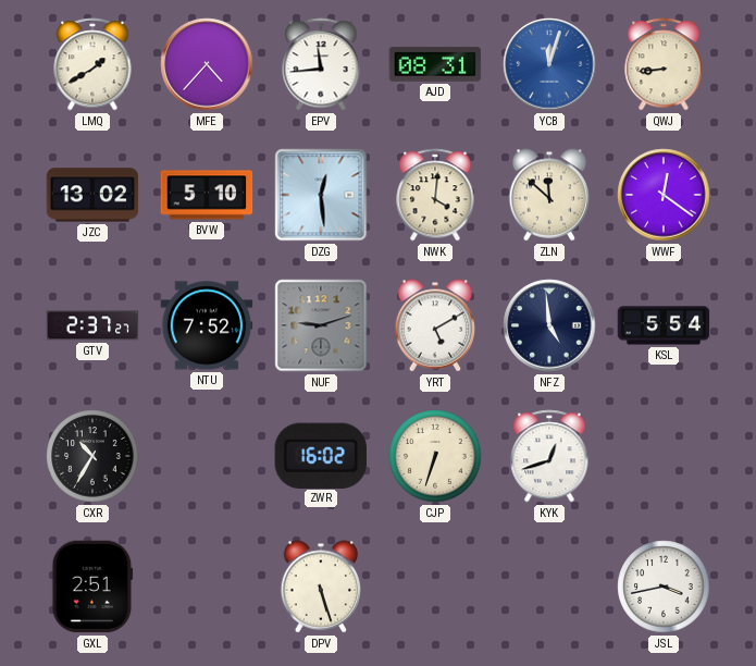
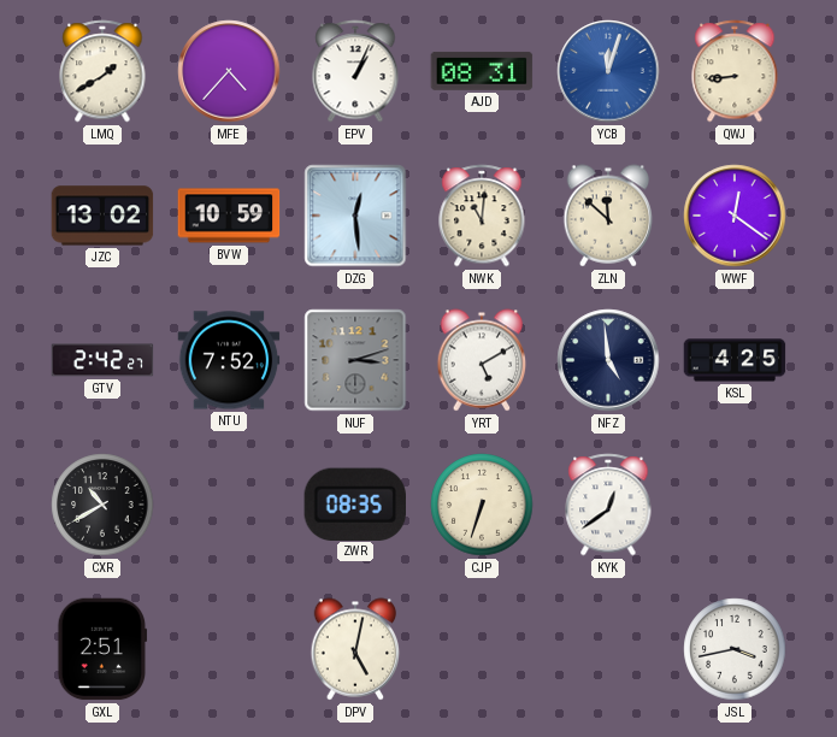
EPV: 11:44 -> 1:04
BVW: 5:10 -> 10:59
NWK: 4:01 -> 11:01
GTV: 2:37 -> 2:42
NUF: 9:12 -> 3:12
KSL: 5:54 -> 4:25
CXR: 10:35 -> 10:40
ZWR: 16:02 -> 08:35
KYK: 12:42 -> 12:39
DPV: 5:27 -> 5:02
